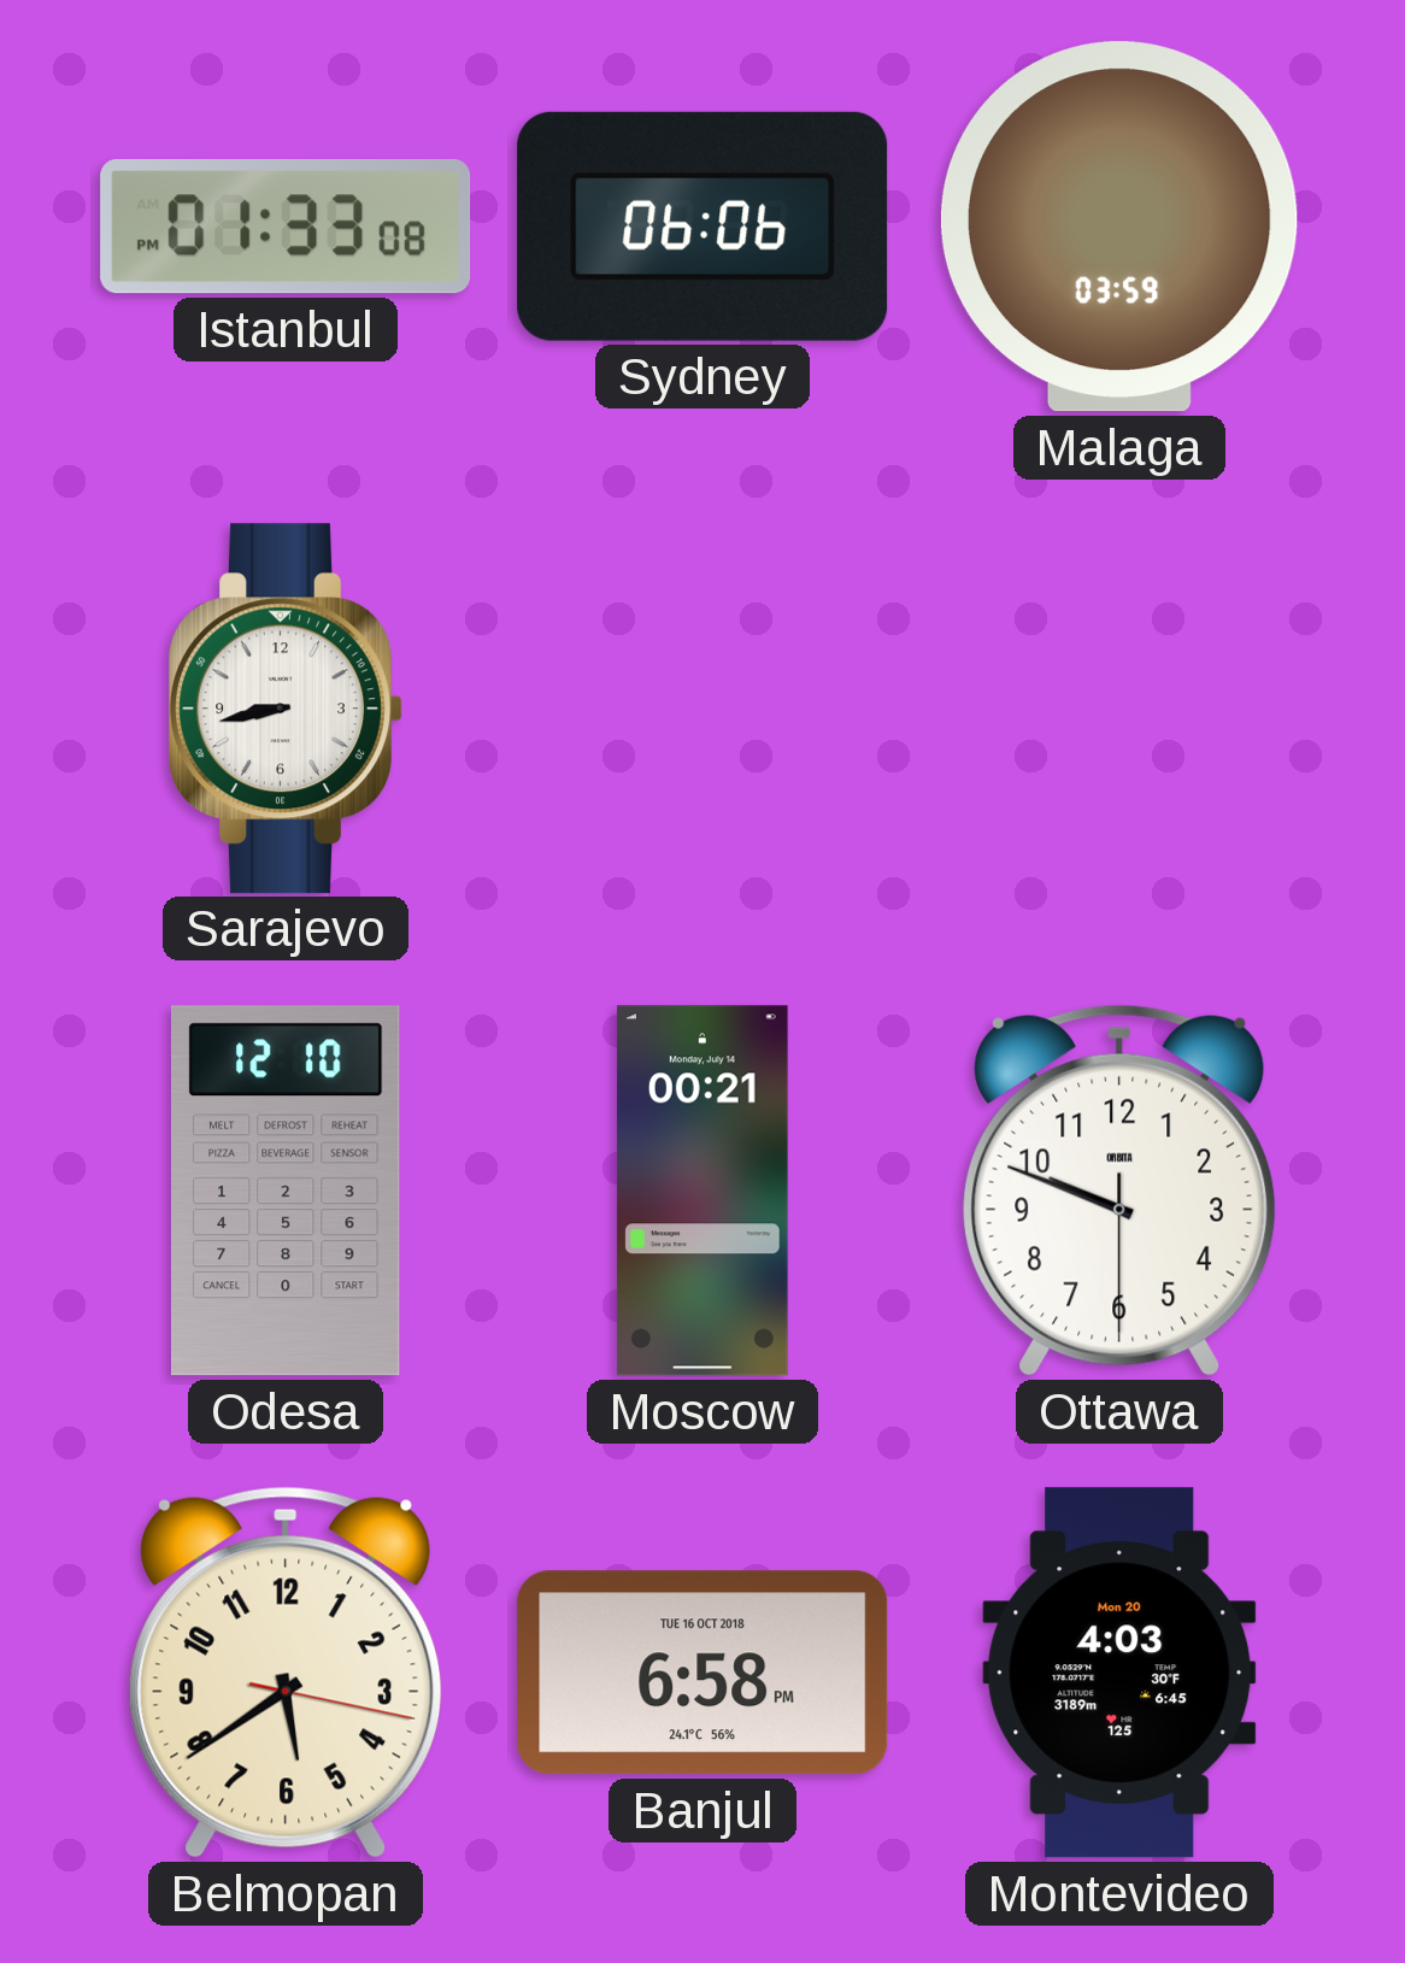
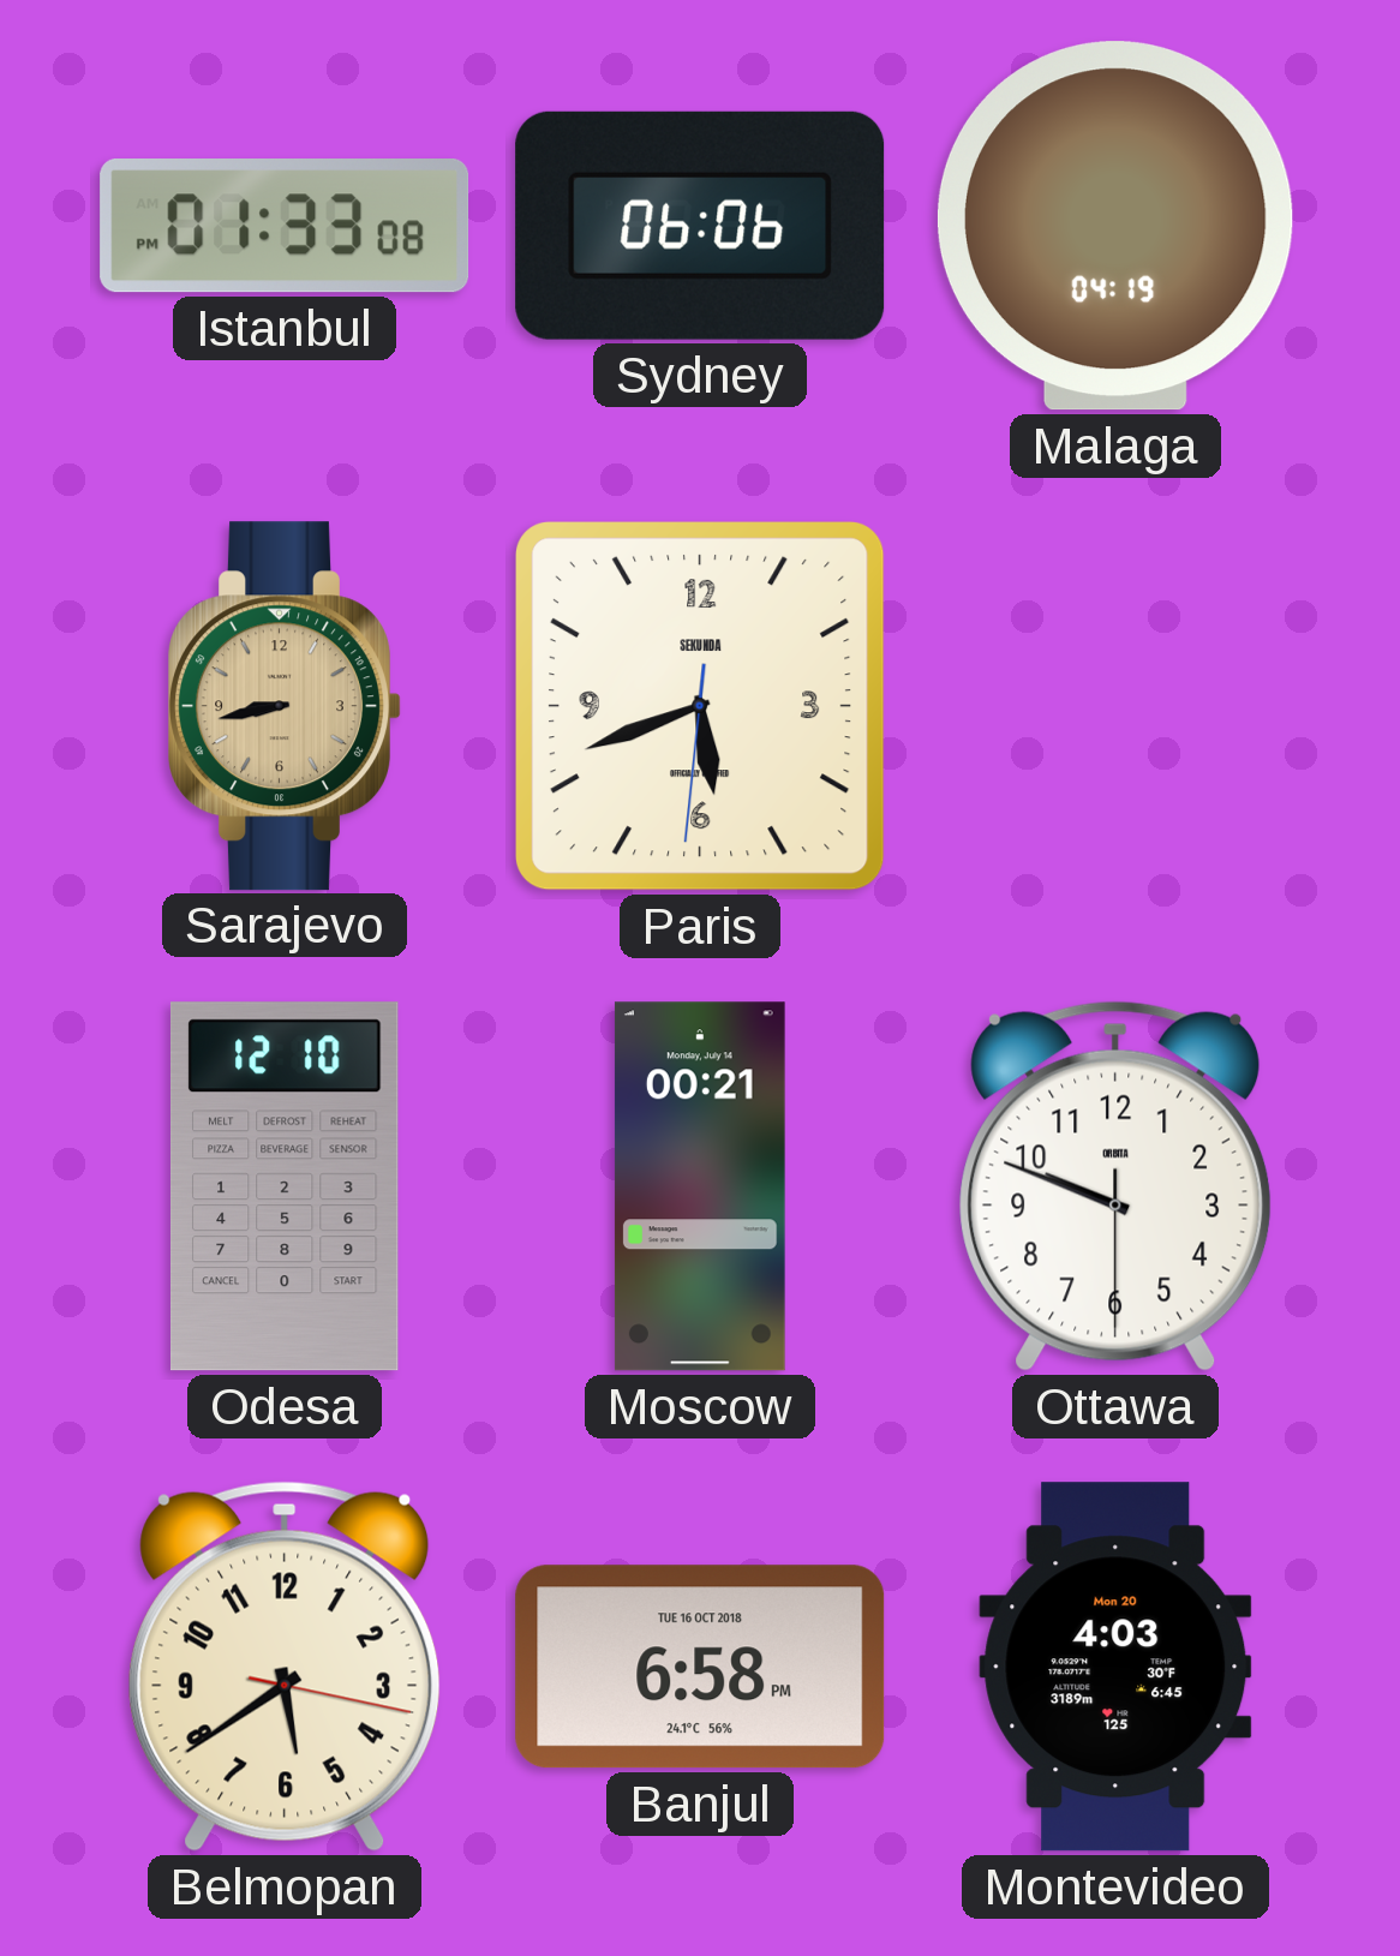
Malaga: 03:59 -> 04:19
Sarajevo dial: white -> champagne
Paris: none -> 5:41
